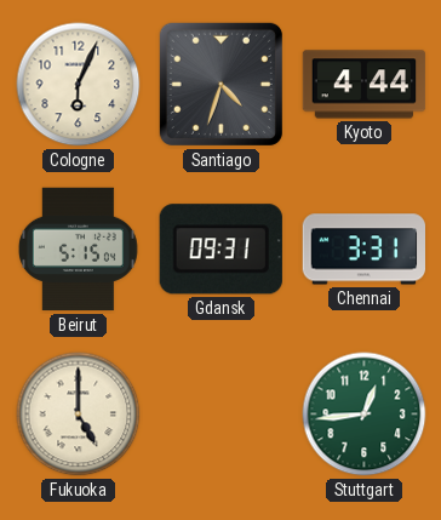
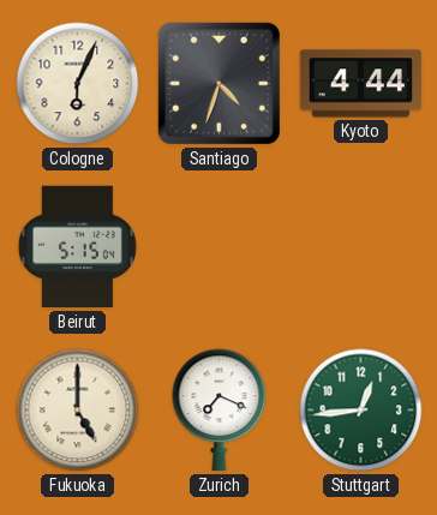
Gdansk: 09:31 -> none
Chennai: 3:31 -> none
Zurich: none -> 7:19
